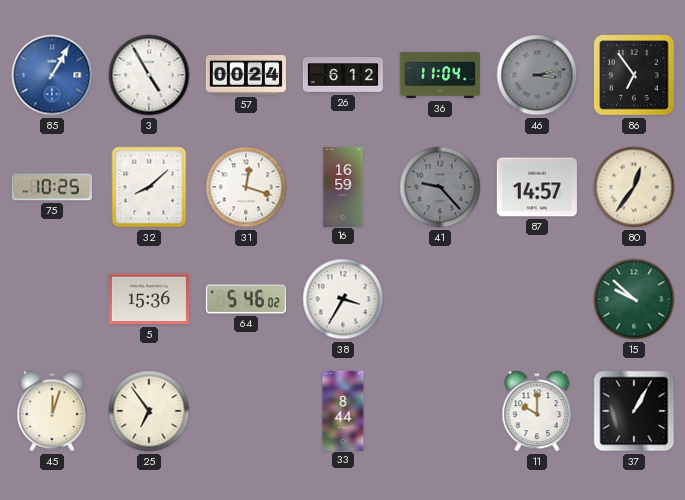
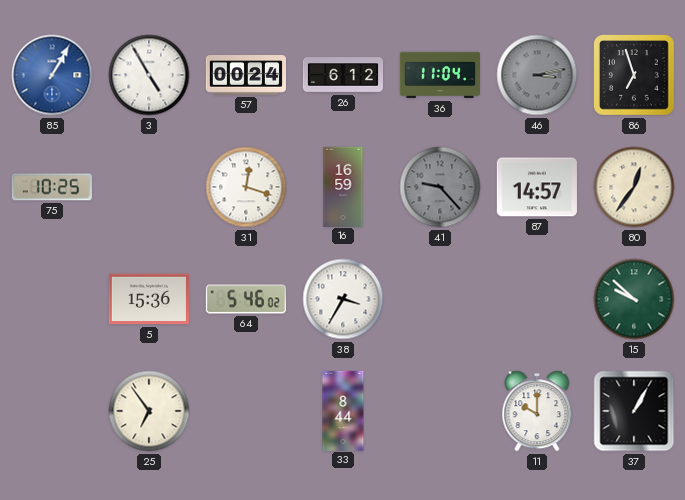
86: 6:54 -> 6:57
32: 8:08 -> none
45: 12:03 -> none
